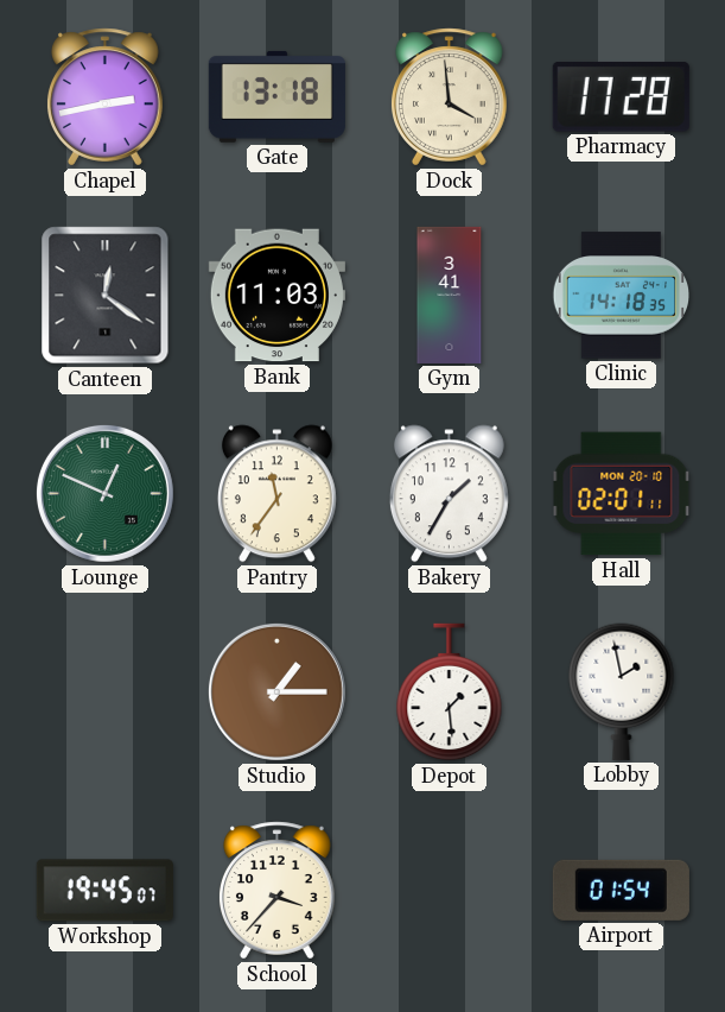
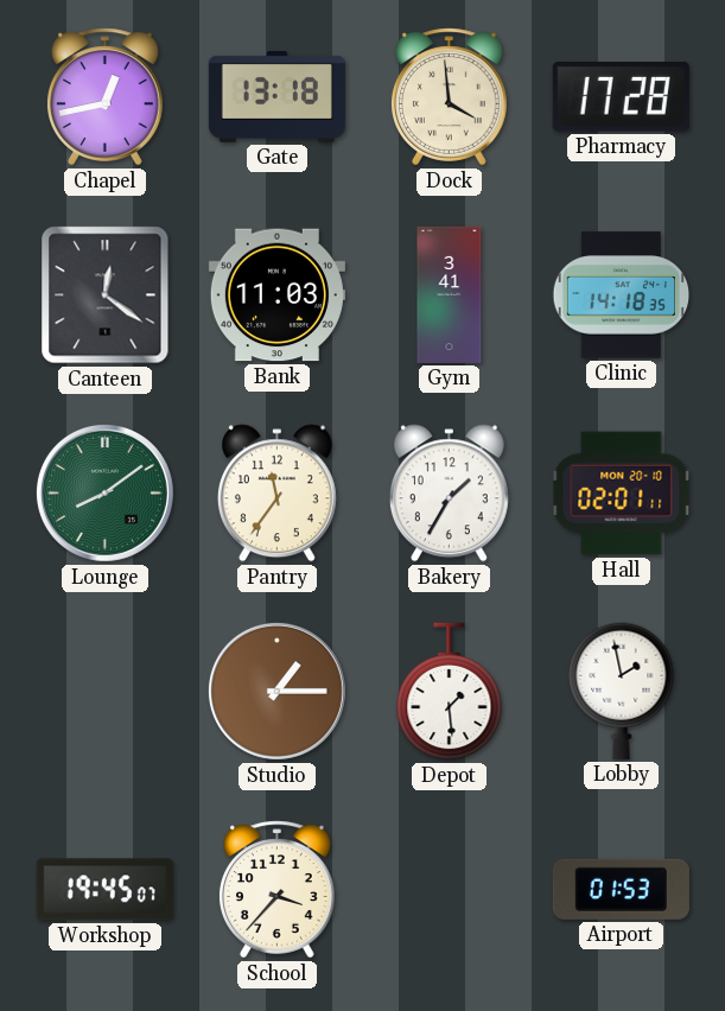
Chapel: 2:43 -> 12:43
Lounge: 12:49 -> 8:09
Airport: 01:54 -> 01:53
